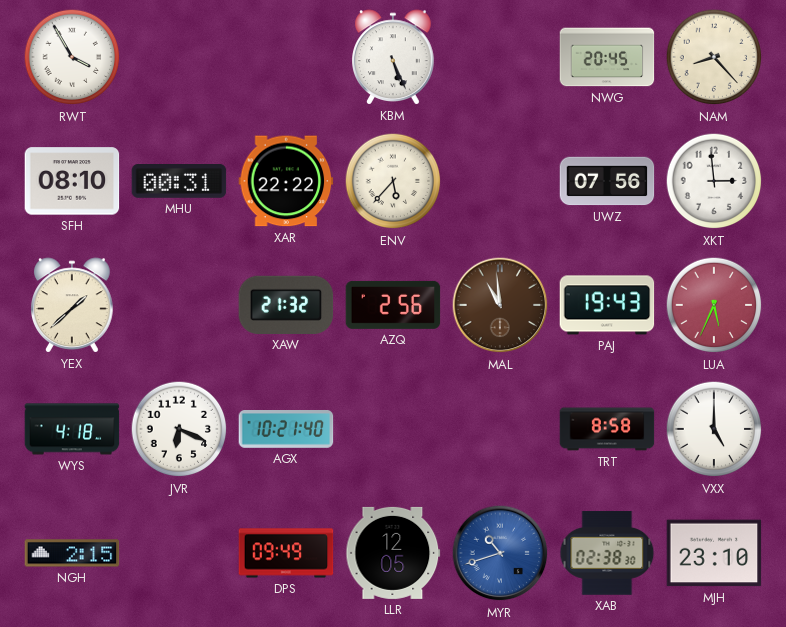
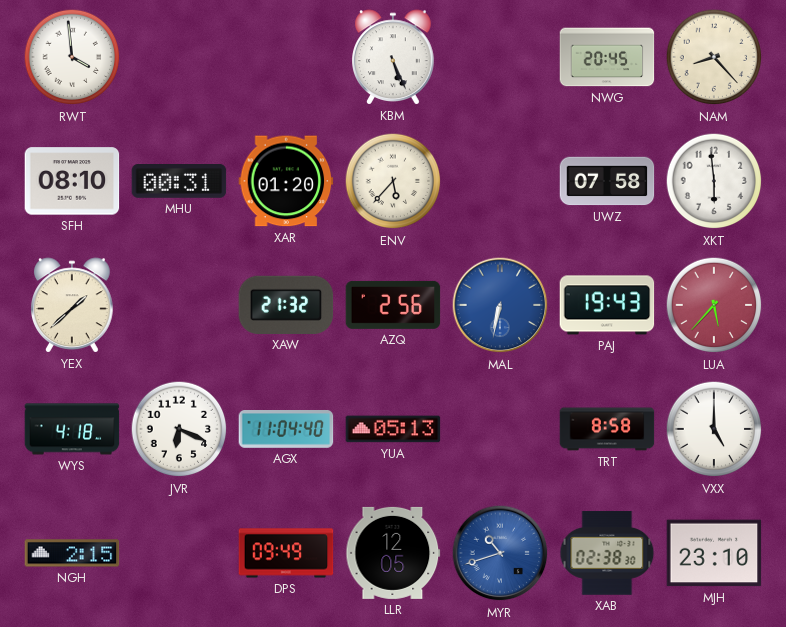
RWT: 3:55 -> 3:59
XAR: 22:22 -> 01:20
UWZ: 07:56 -> 07:58
XKT: 2:59 -> 5:59
MAL: 10:59 -> 6:32
MAL dial: brown -> blue
LUA: 5:34 -> 5:37
AGX: 10:21 -> 11:04
YUA: none -> 05:13
